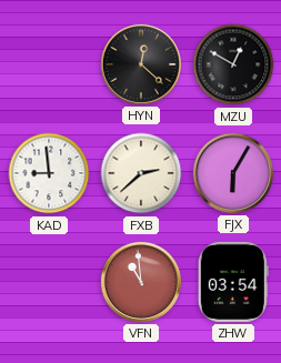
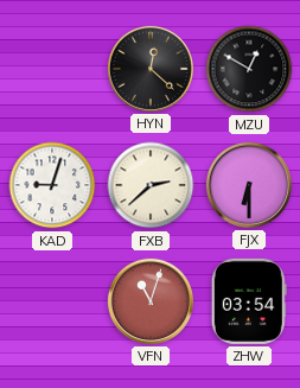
KAD: 8:59 -> 9:03
FJX: 6:05 -> 6:30
VFN: 10:59 -> 11:03
